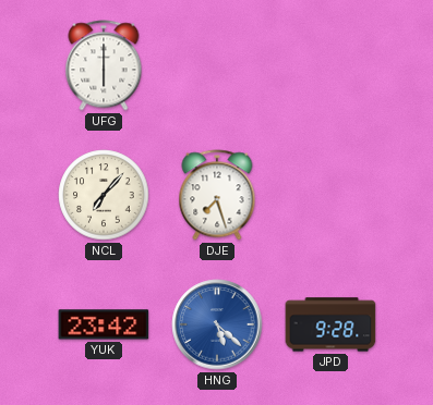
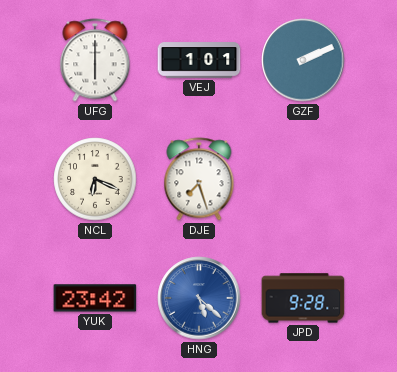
VEJ: none -> 1:01
GZF: none -> 2:11
NCL: 7:07 -> 6:19
